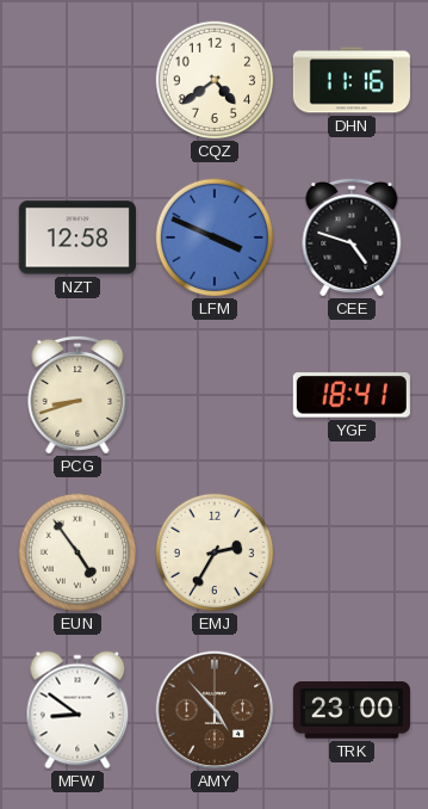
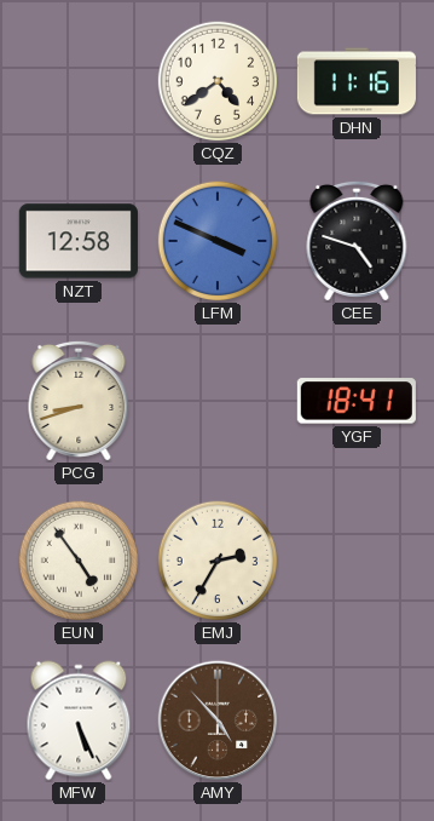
MFW: 8:51 -> 5:26
TRK: 23:00 -> none
